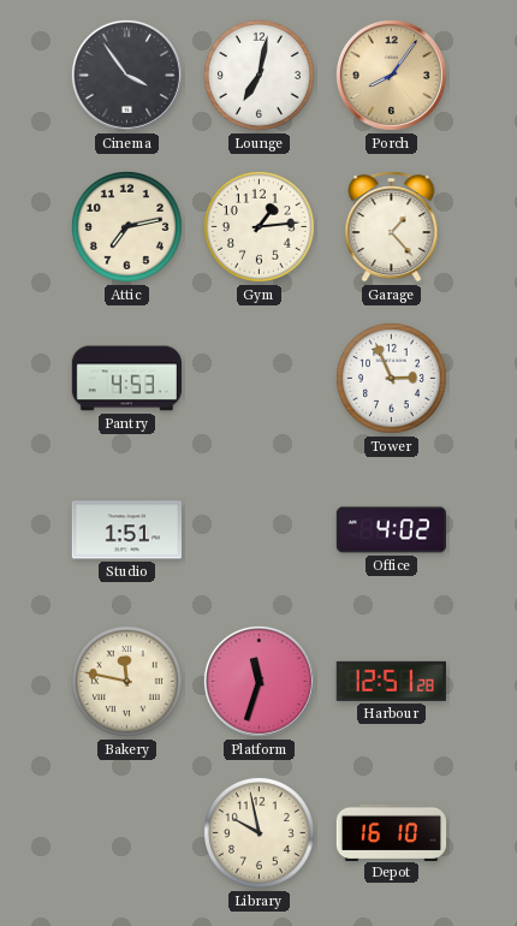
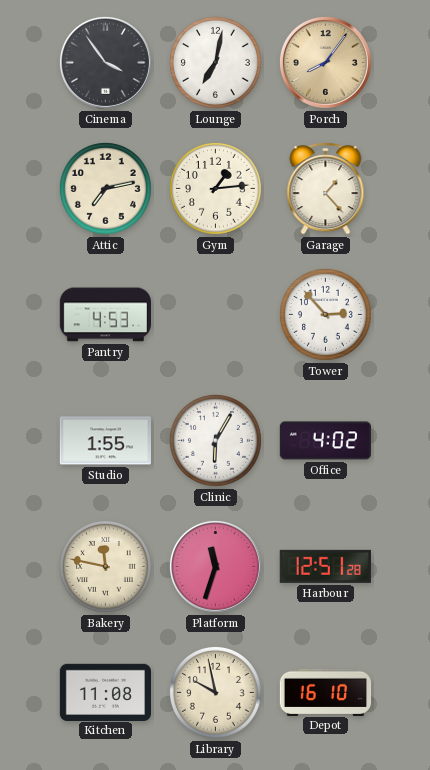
Tower: 2:56 -> 2:53
Studio: 1:51 -> 1:55
Clinic: none -> 6:05
Kitchen: none -> 11:08
